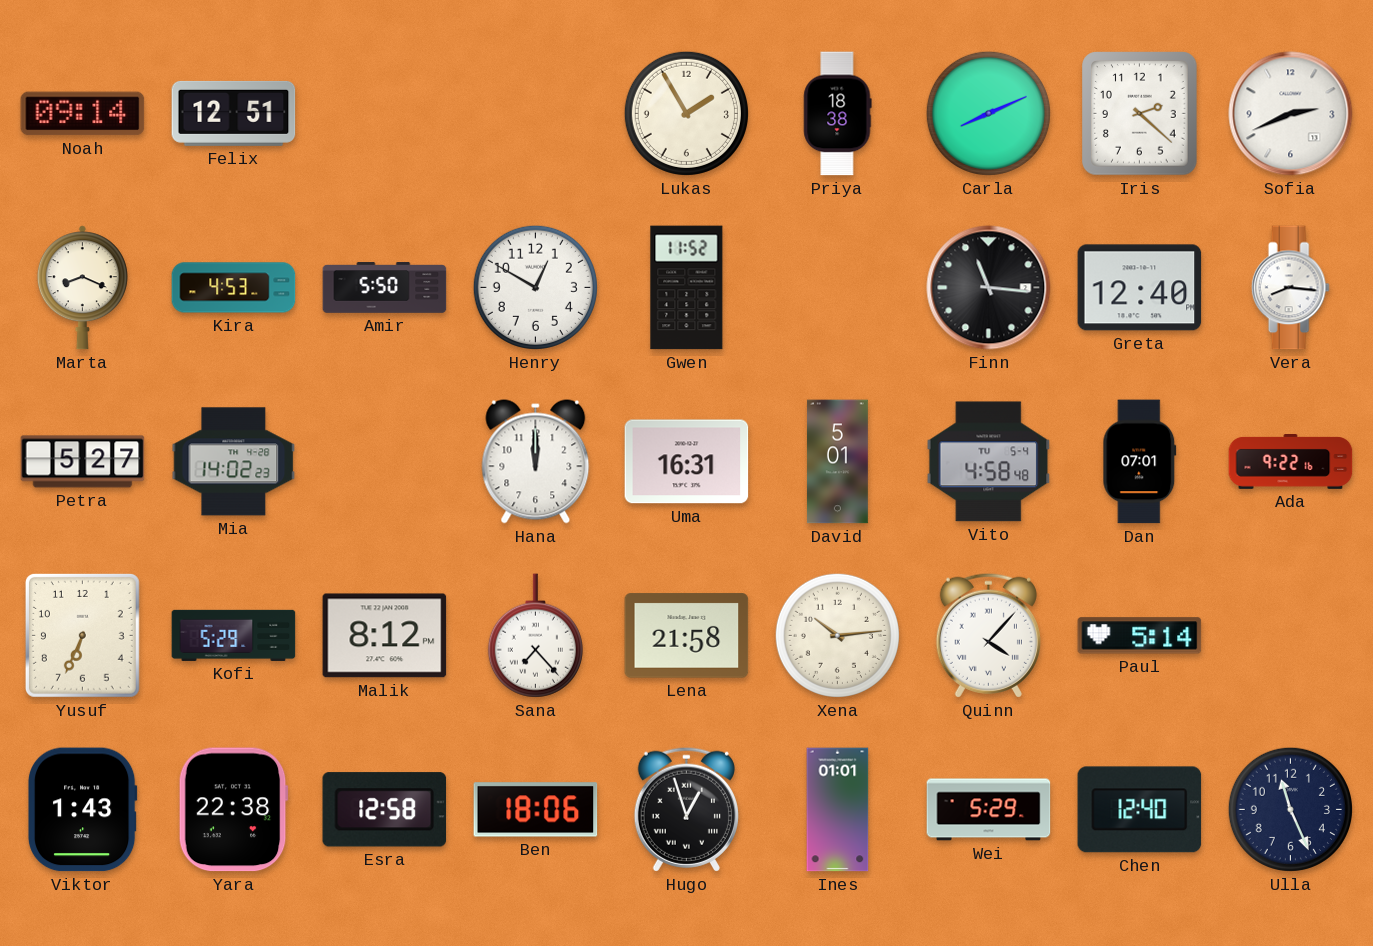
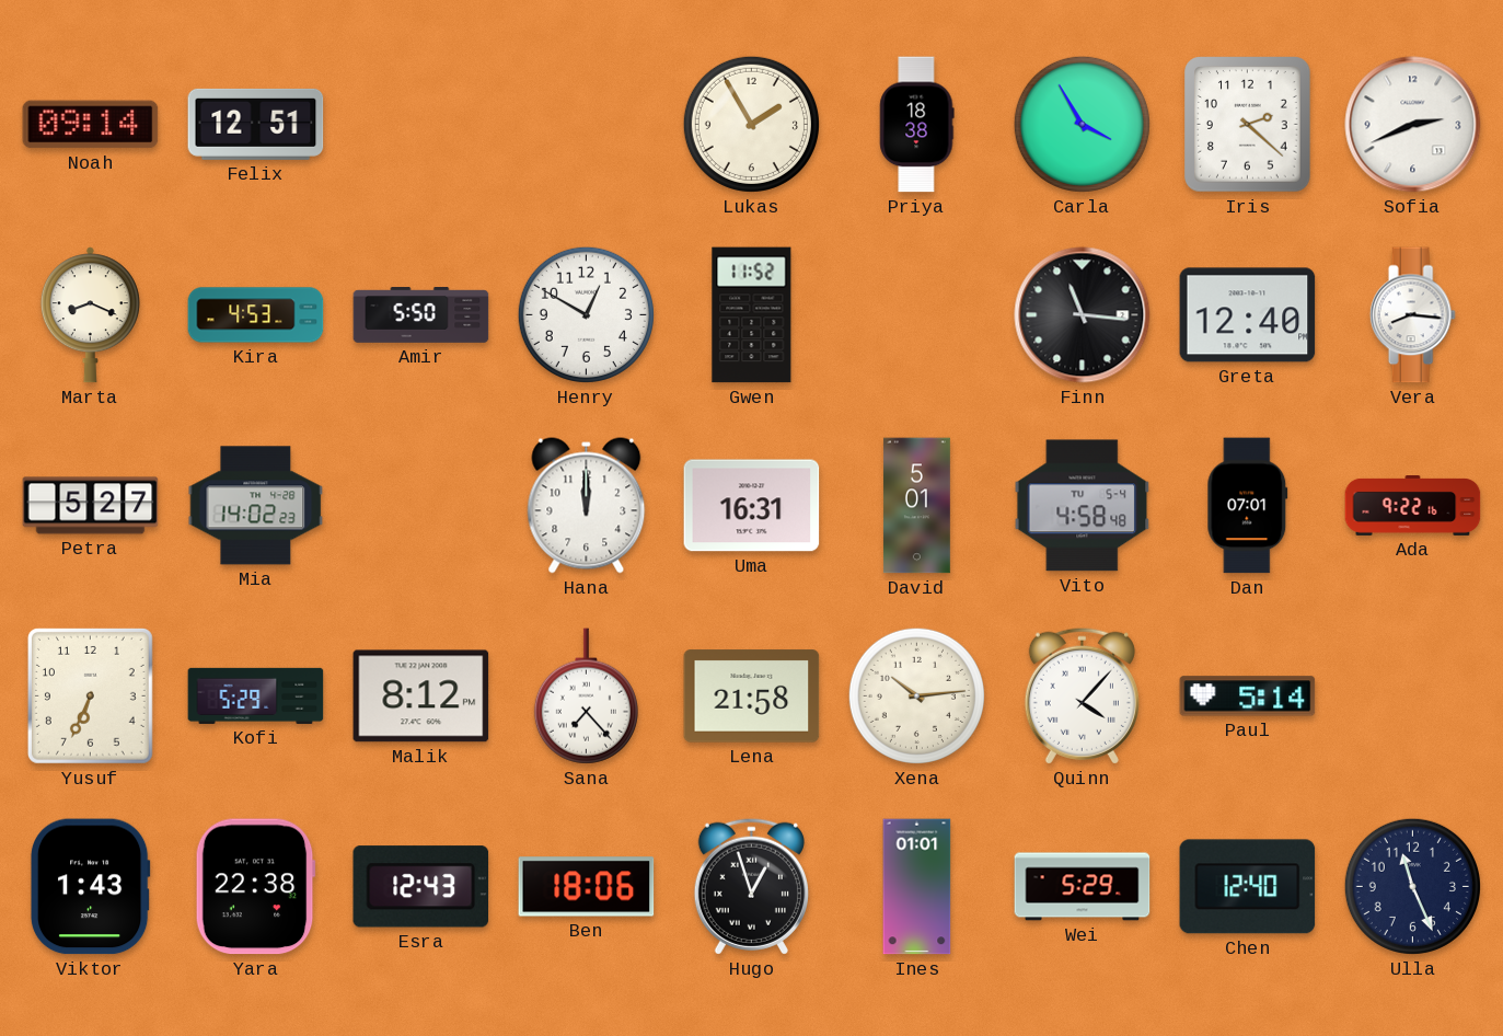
Carla: 8:11 -> 3:55
Esra: 12:58 -> 12:43
